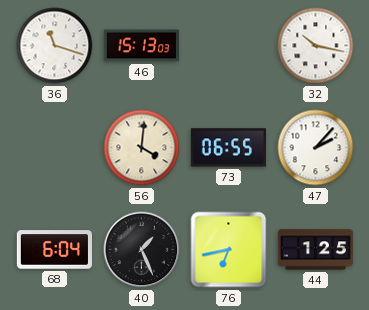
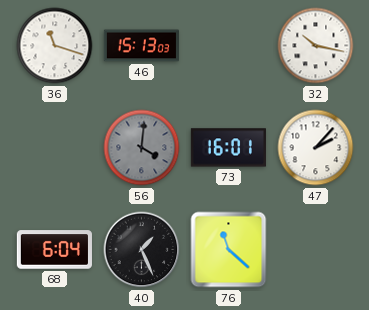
56 dial: cream -> grey
73: 06:55 -> 16:01
76: 6:43 -> 11:22
44: 1:25 -> none
